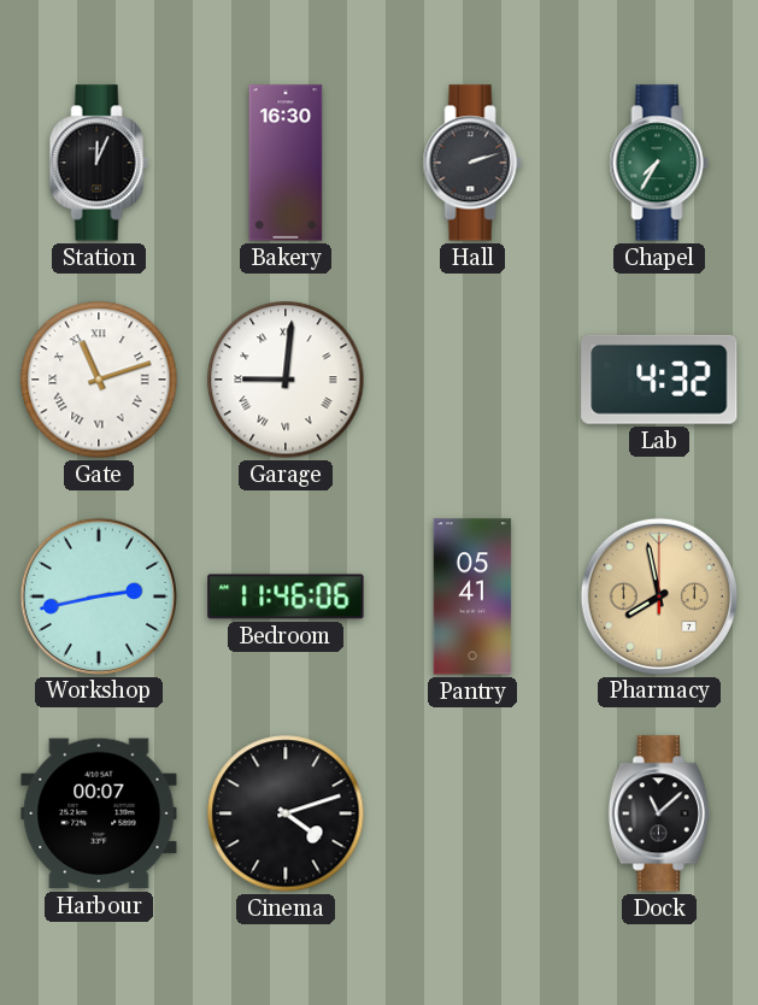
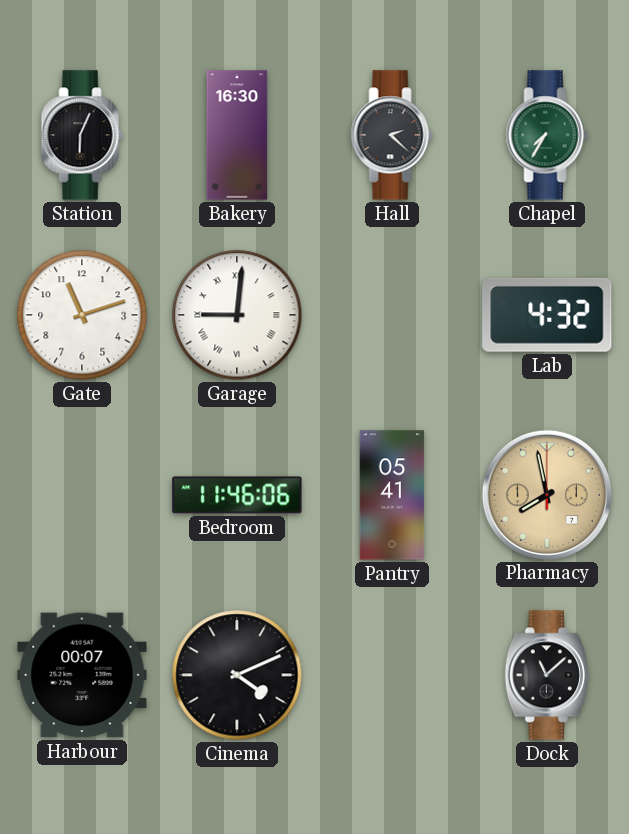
Station: 12:04 -> 6:04
Hall: 2:12 -> 2:22
Gate numerals: Roman -> Arabic
Workshop: 2:43 -> none
Cinema: 4:12 -> 4:11
